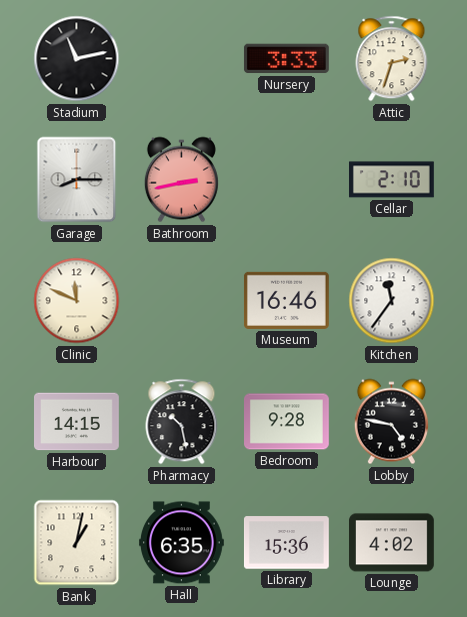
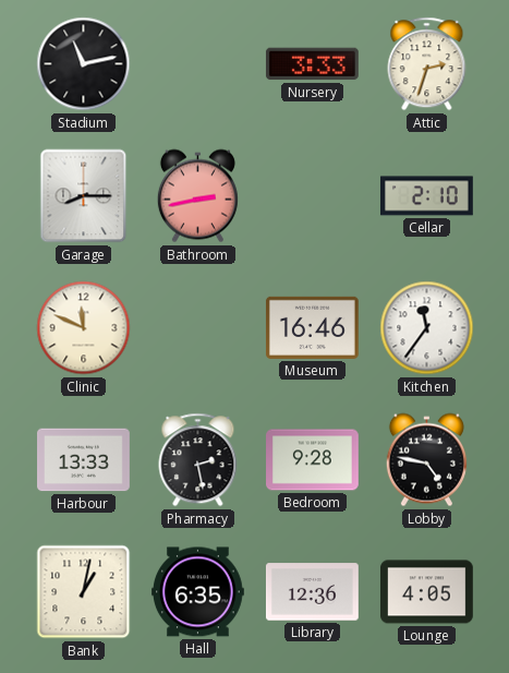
Harbour: 14:15 -> 13:33
Pharmacy: 10:28 -> 2:28
Library: 15:36 -> 12:36
Lounge: 4:02 -> 4:05
